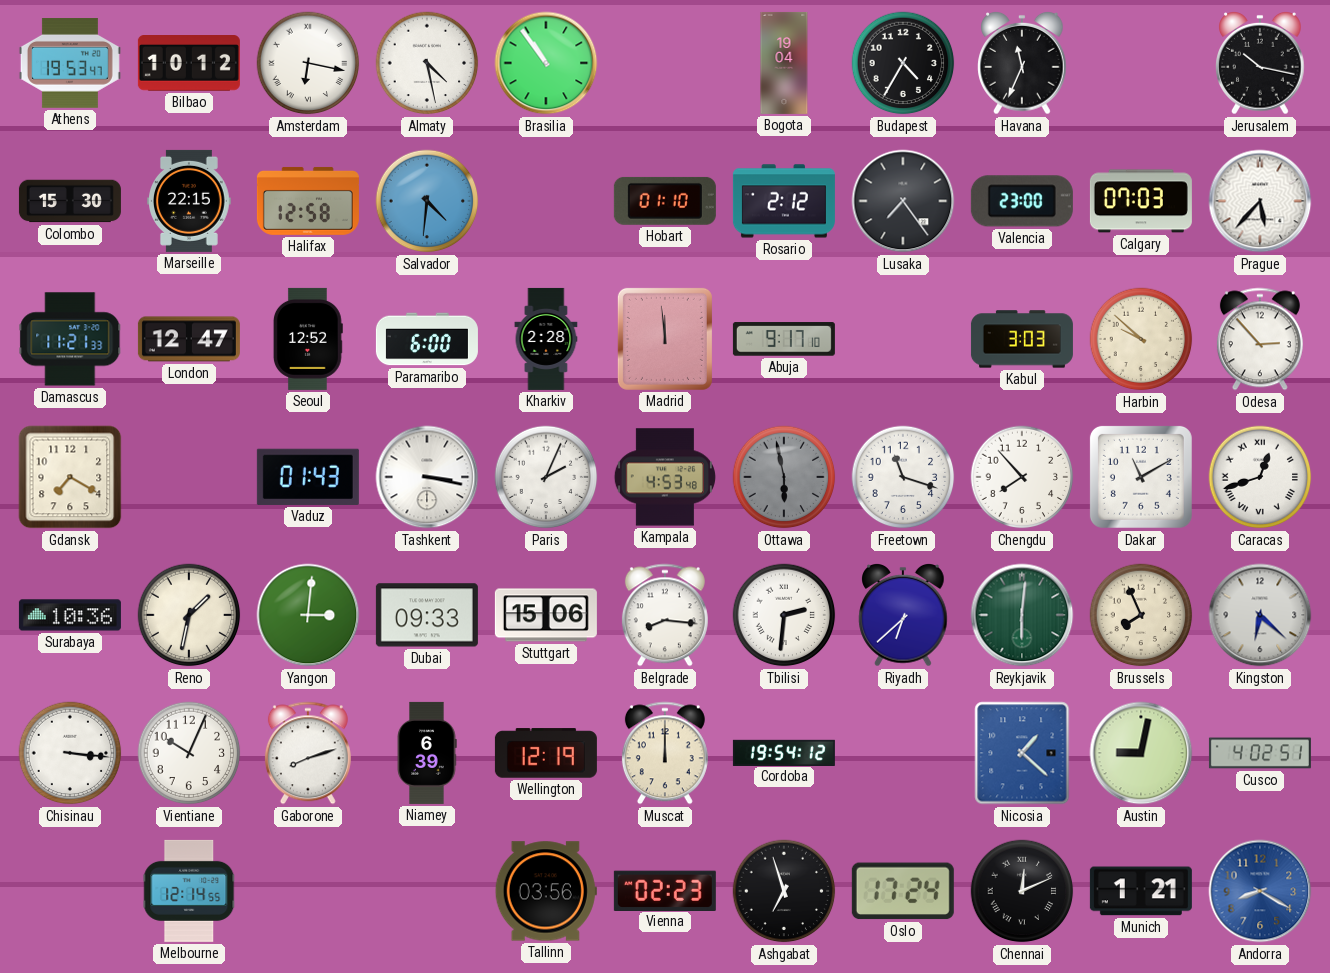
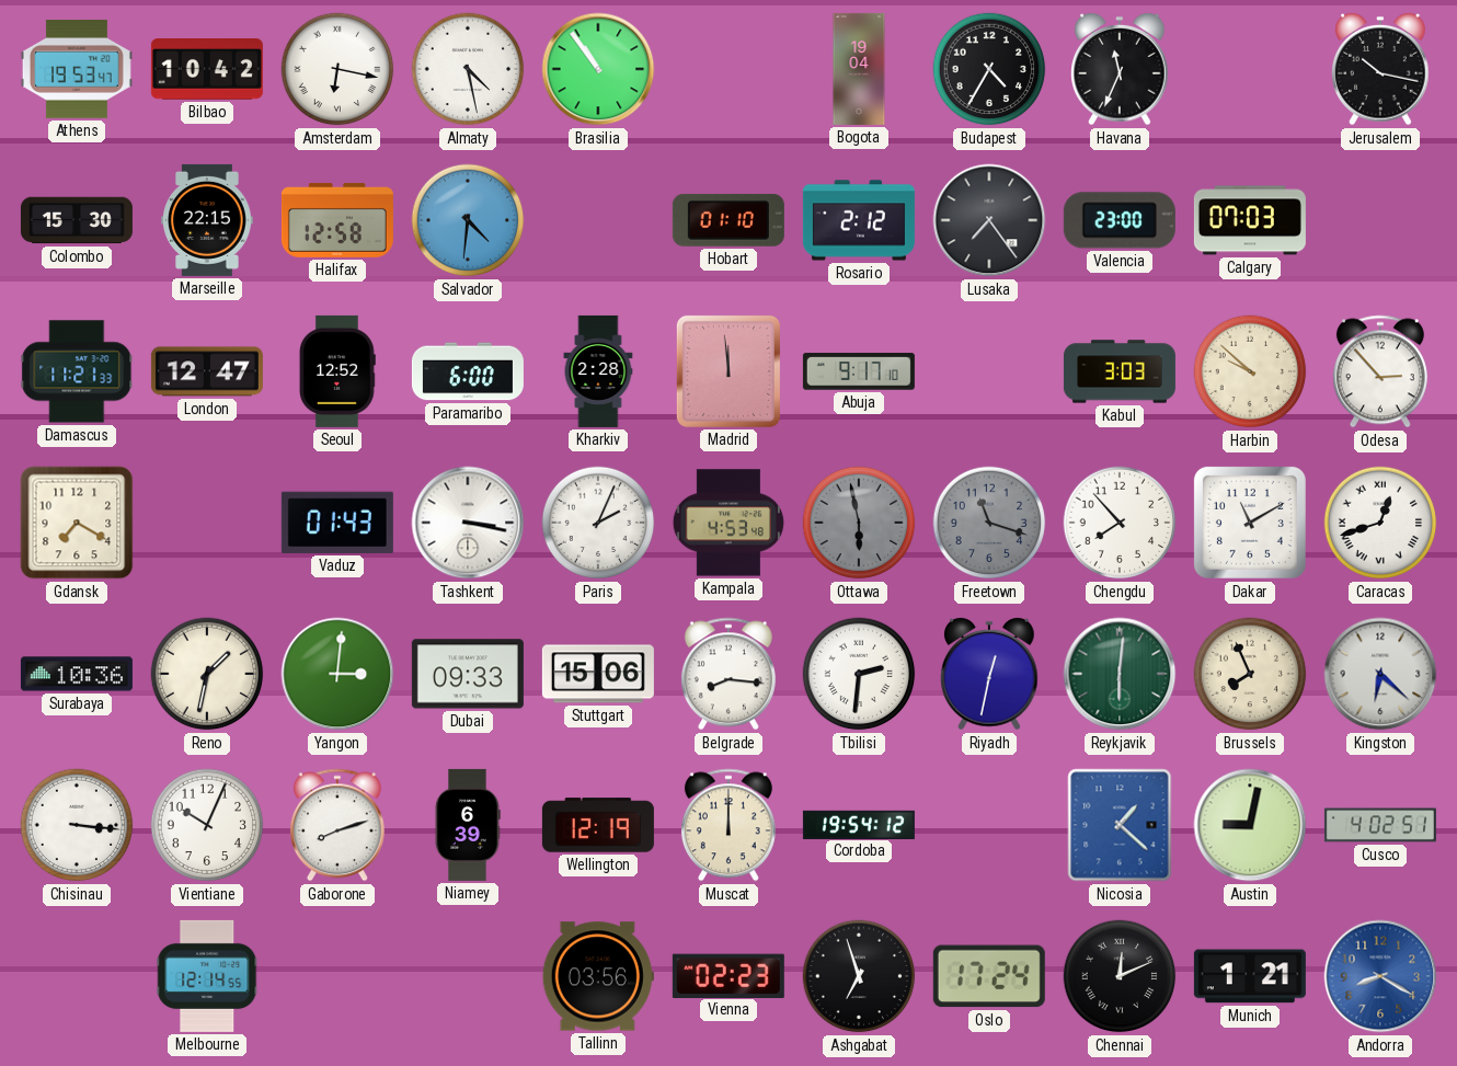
Bilbao: 10:12 -> 10:42
Prague: 5:37 -> none
Freetown dial: white -> grey
Riyadh: 6:38 -> 12:32
